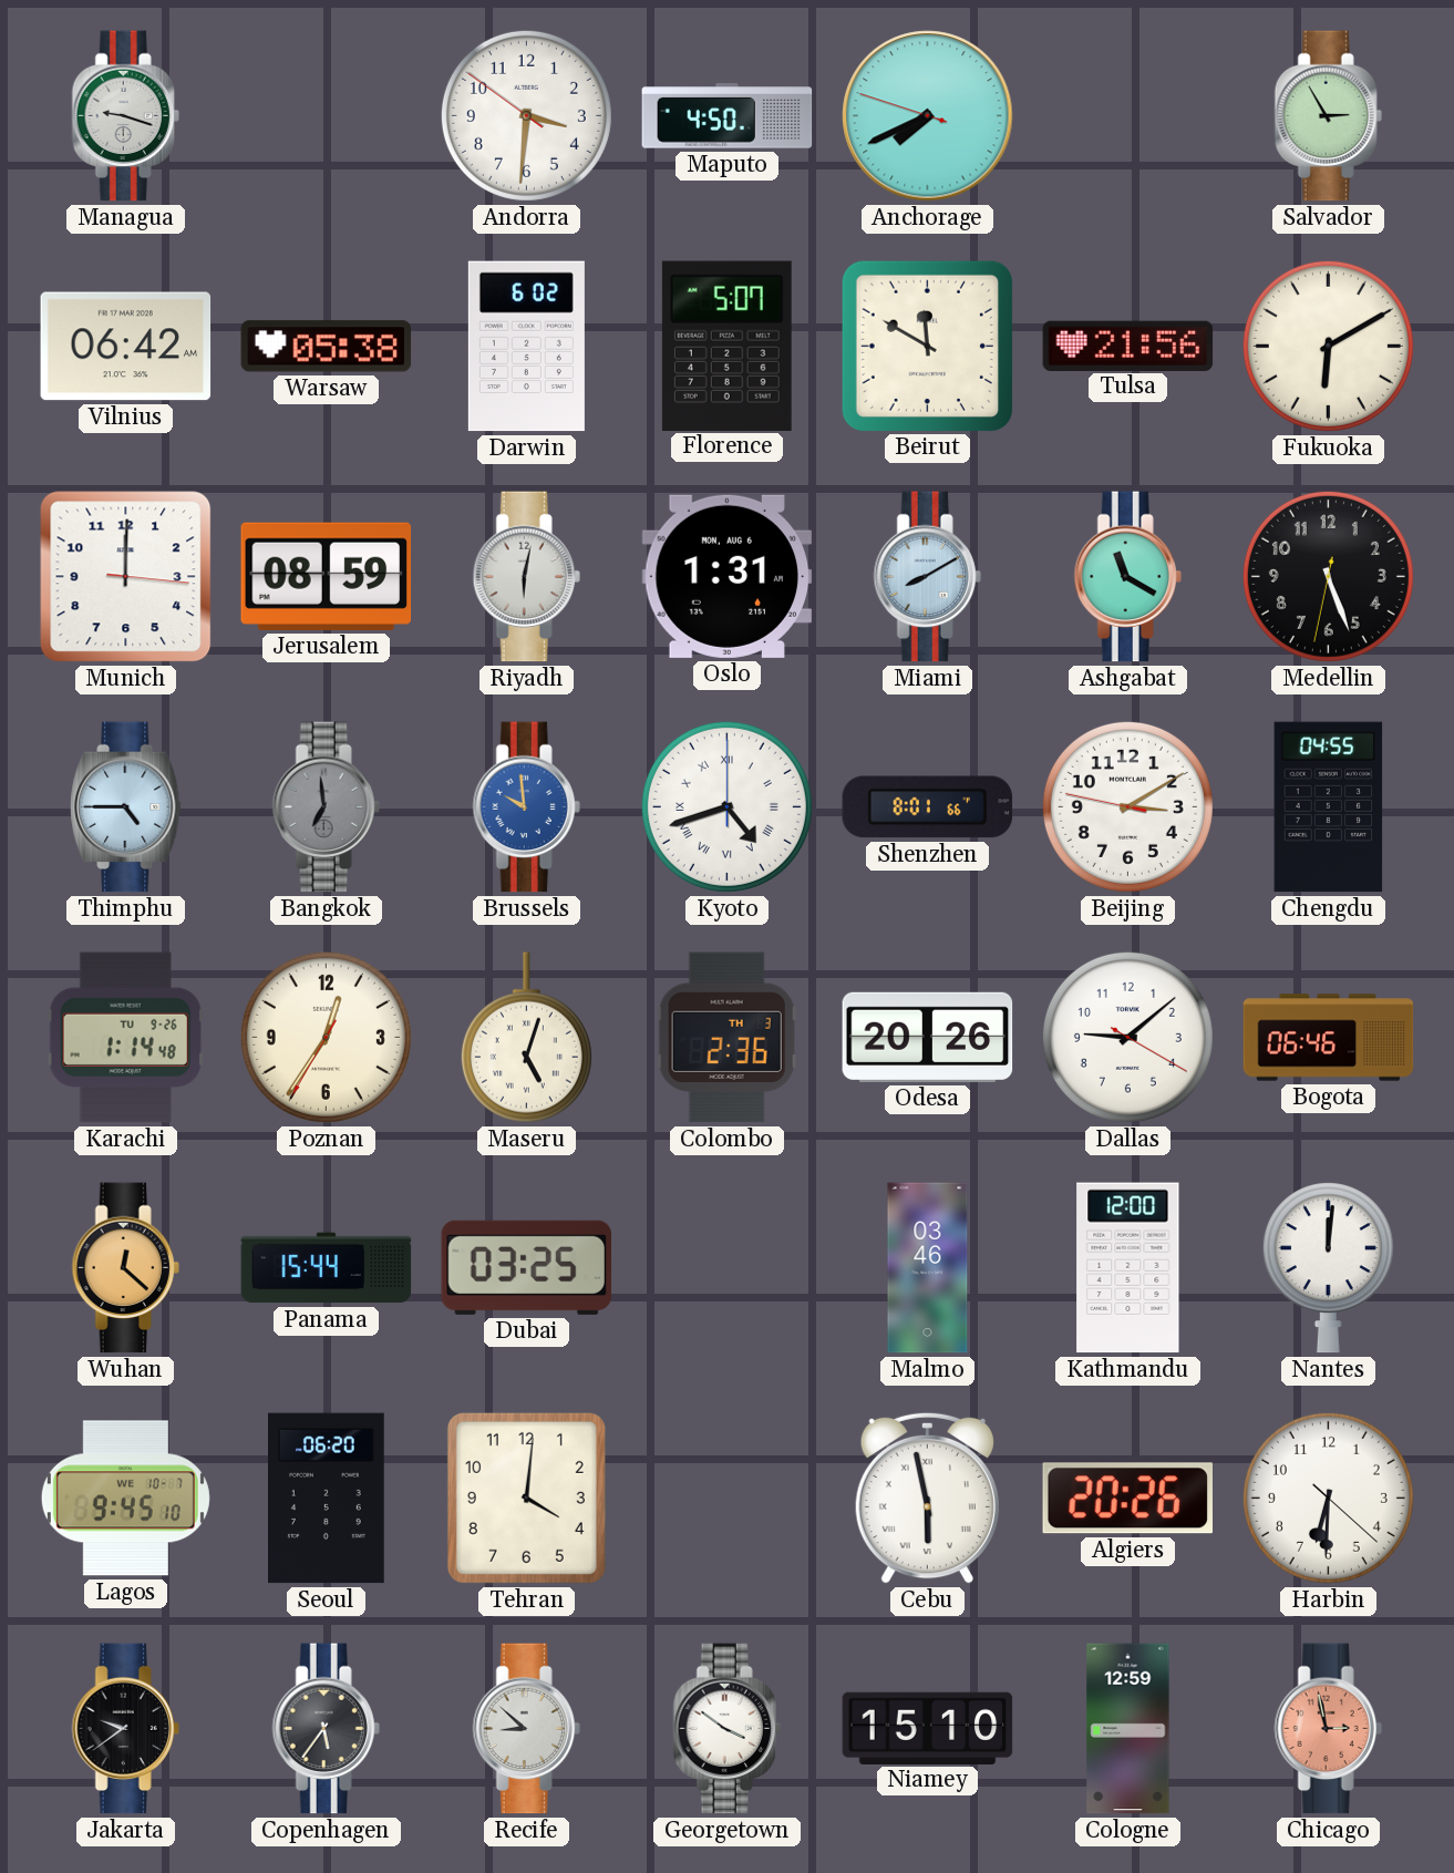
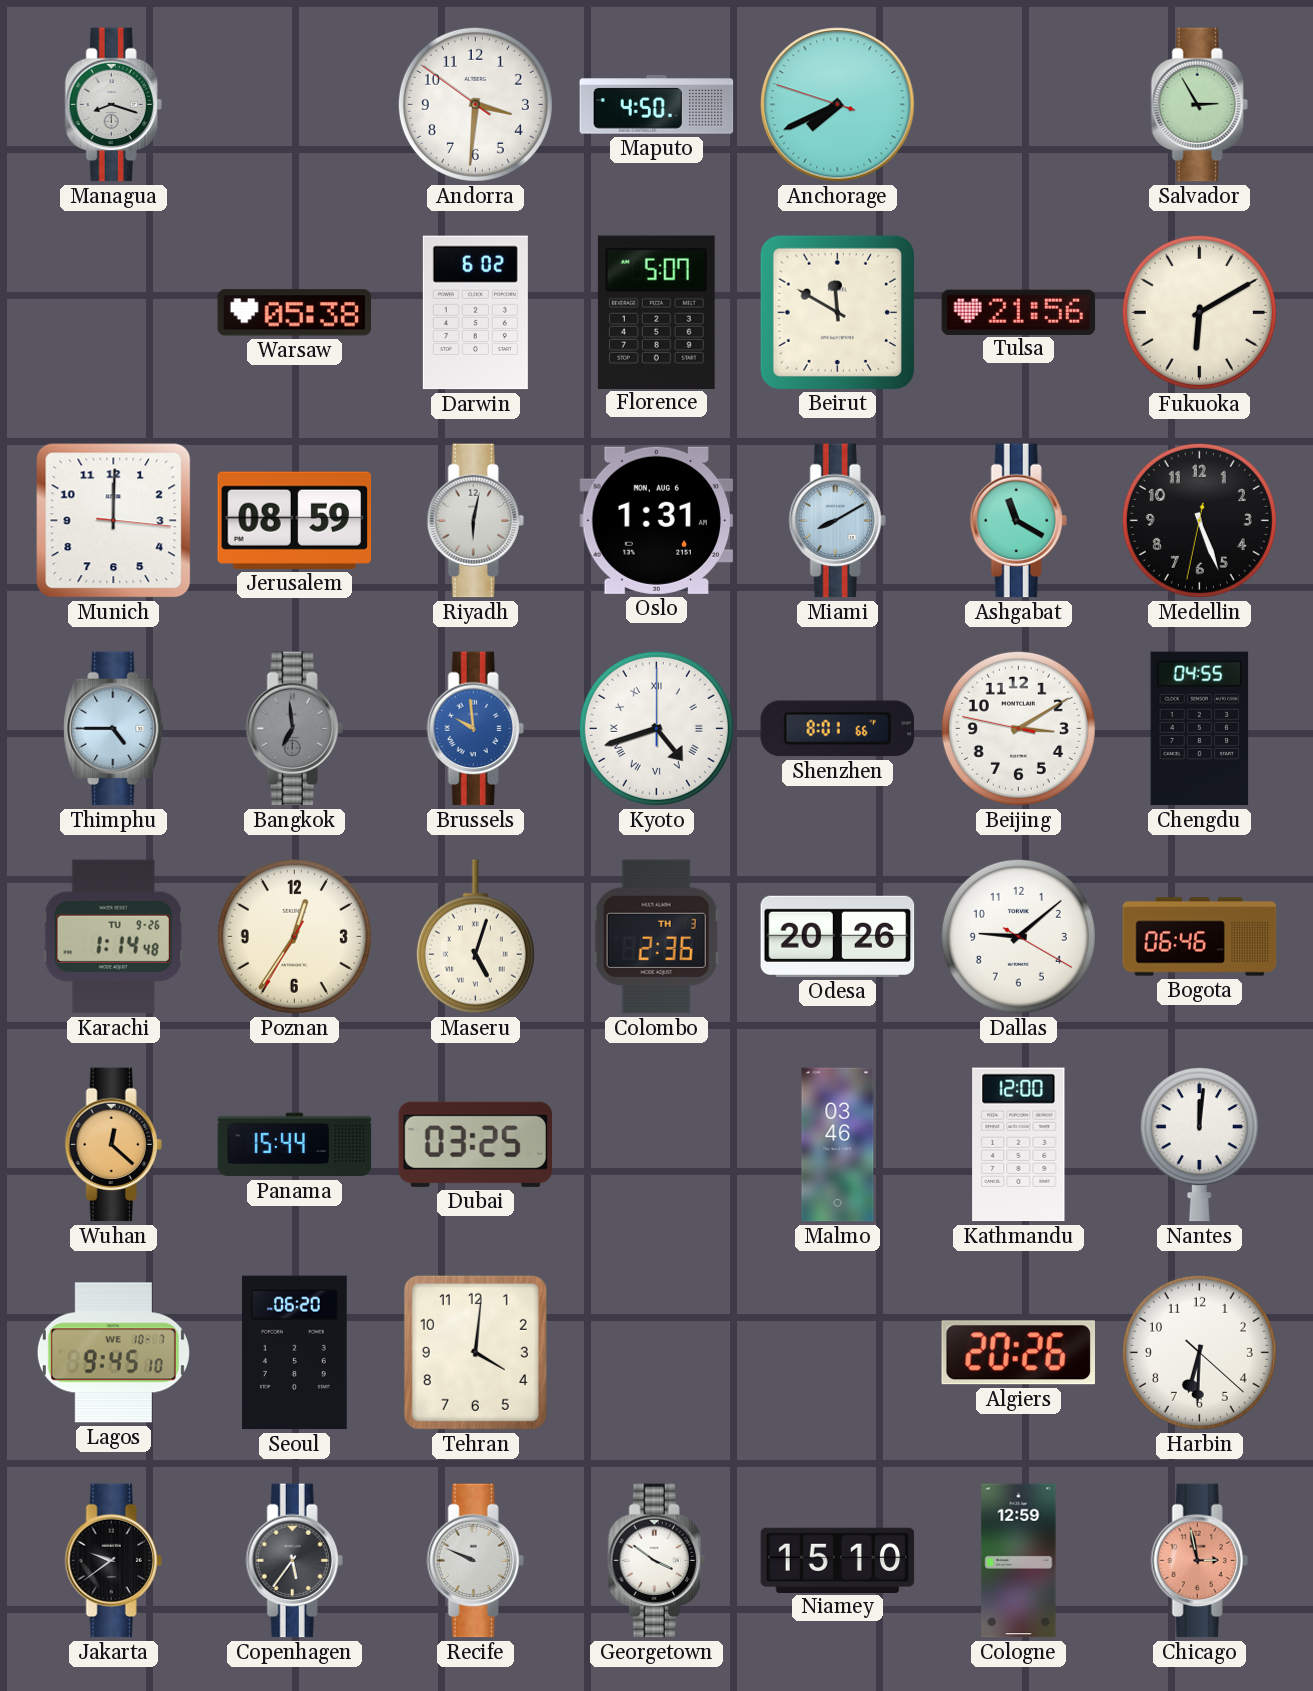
Managua: 9:18 -> 8:18
Vilnius: 06:42 -> none
Cebu: 5:58 -> none
Recife: 8:52 -> 9:49
